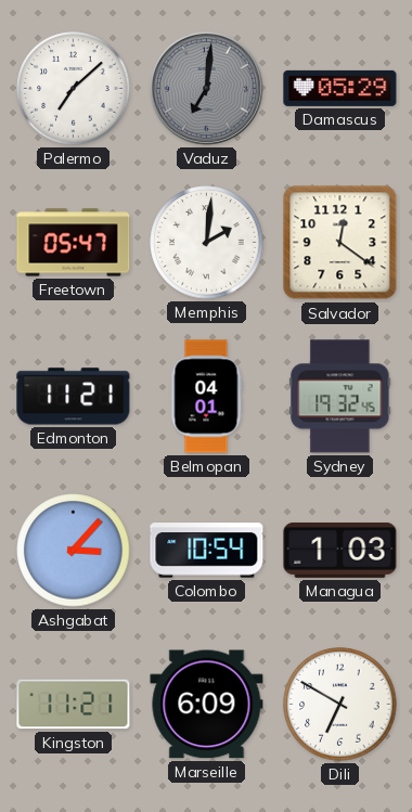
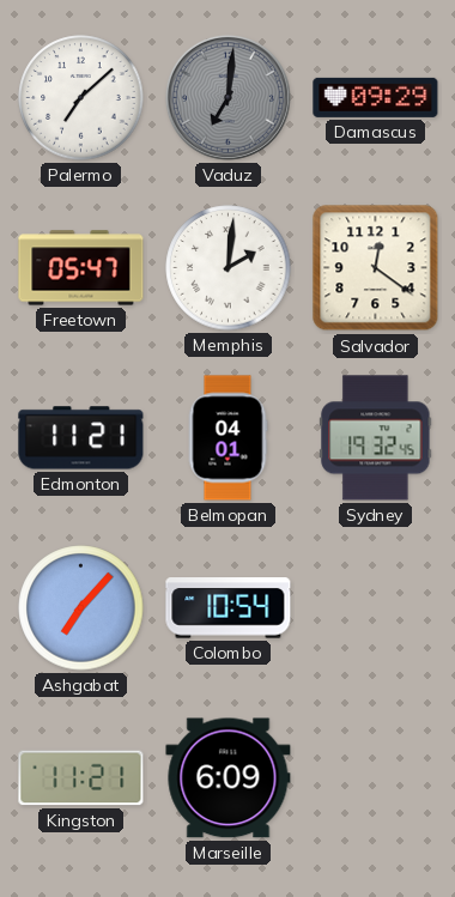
Damascus: 05:29 -> 09:29
Ashgabat: 3:07 -> 7:07
Managua: 1:03 -> none
Dili: 6:50 -> none
